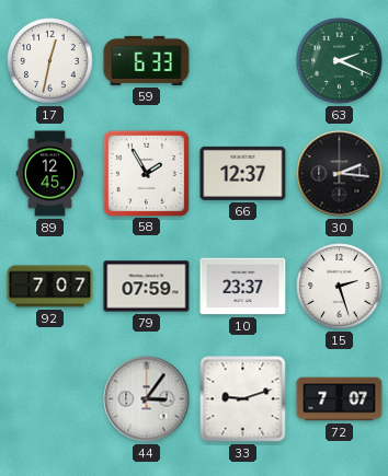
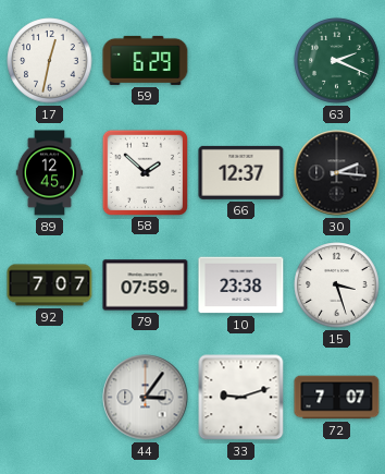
59: 6:33 -> 6:29
58: 1:55 -> 1:52
10: 23:37 -> 23:38
15: 2:27 -> 3:27
